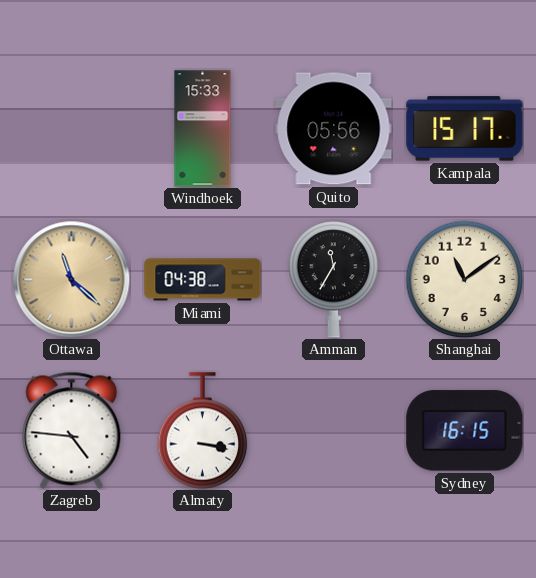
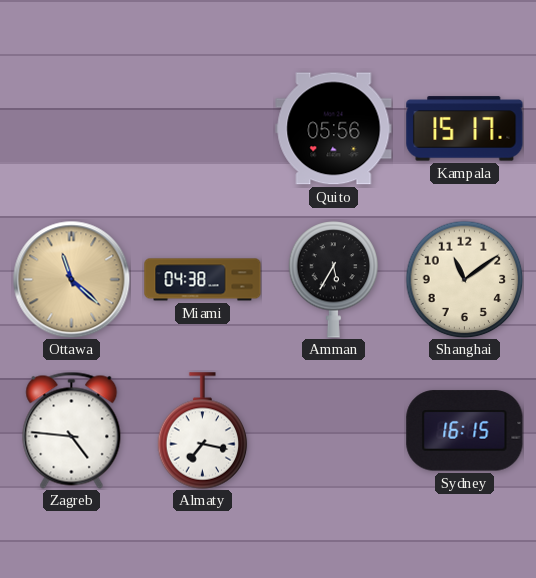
Windhoek: 15:33 -> none
Amman: 11:35 -> 5:35
Almaty: 3:17 -> 7:17
